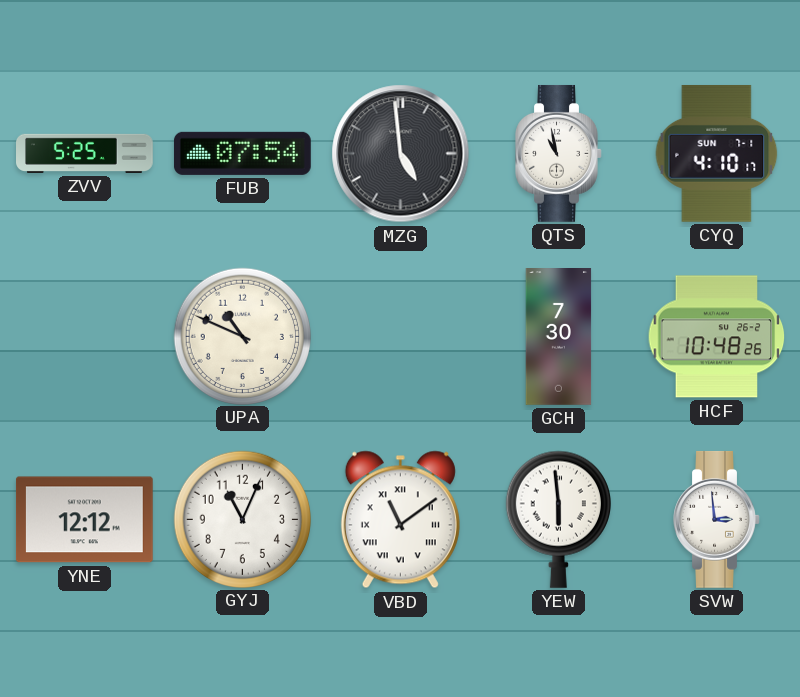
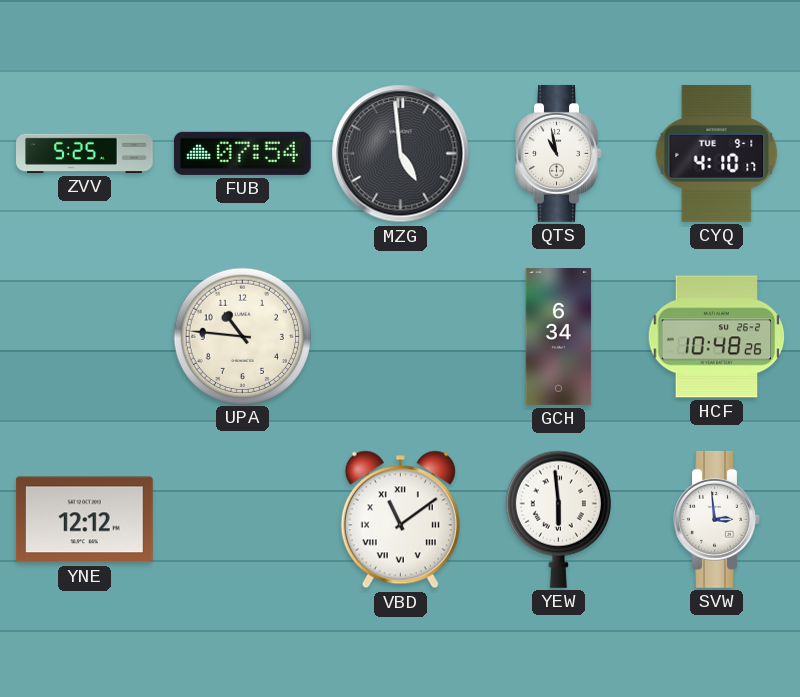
CYQ date: SUN 7-1 -> TUE 9-1
UPA: 10:49 -> 10:46
GCH: 7:30 -> 6:34
GYJ: 11:04 -> none
